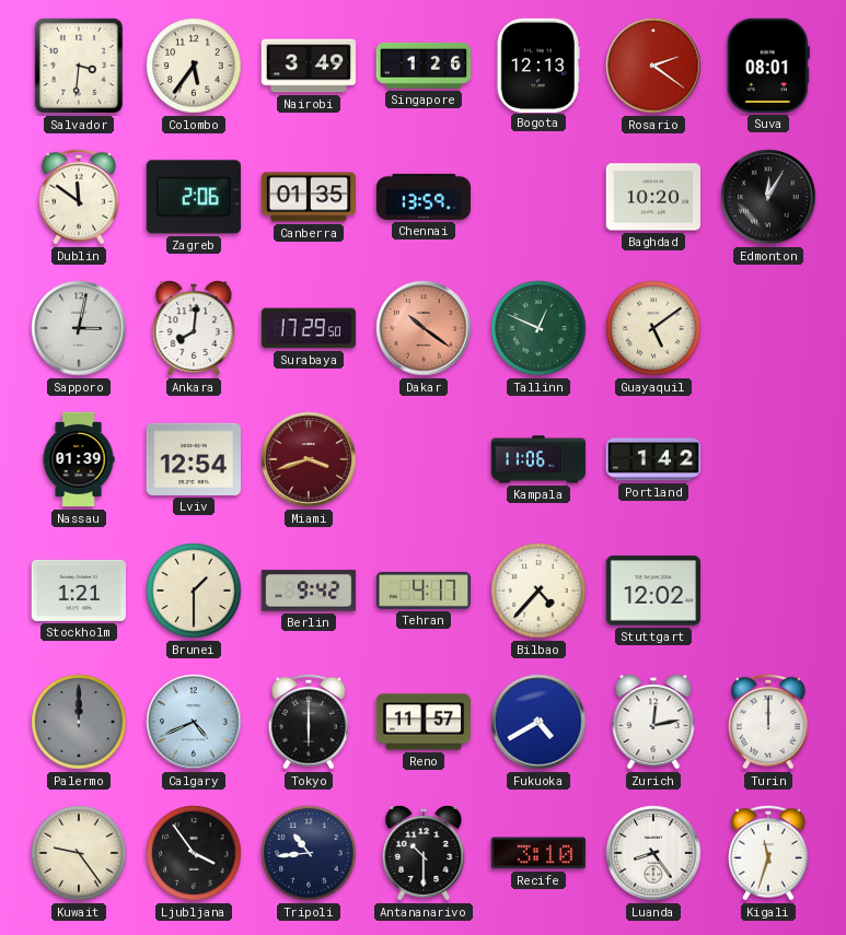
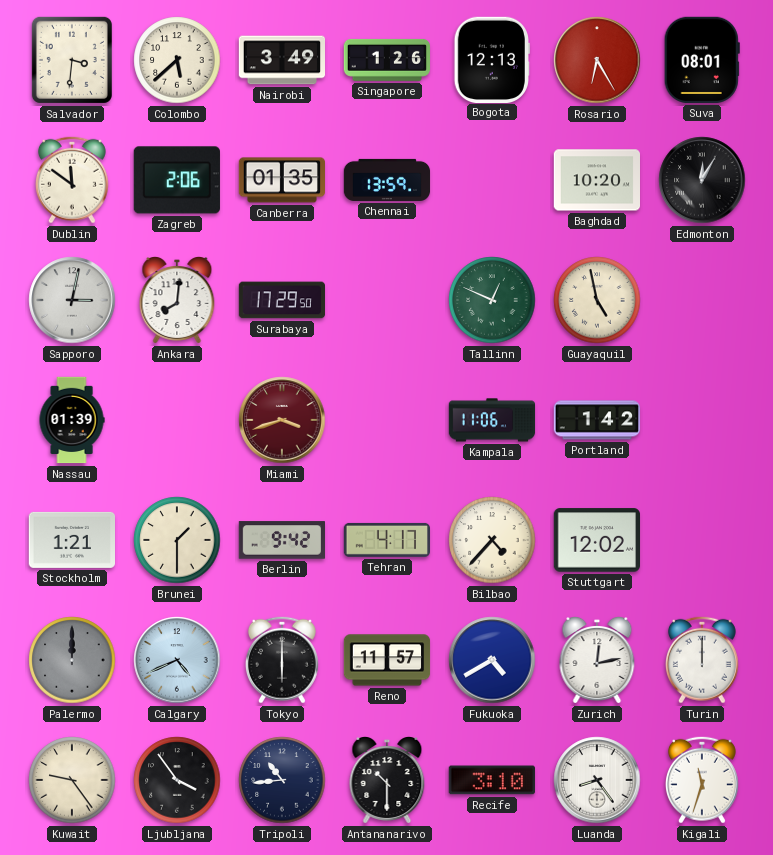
Colombo: 5:36 -> 5:38
Rosario: 2:21 -> 6:25
Dakar: 10:21 -> none
Guayaquil: 5:09 -> 4:58
Lviv: 12:54 -> none
